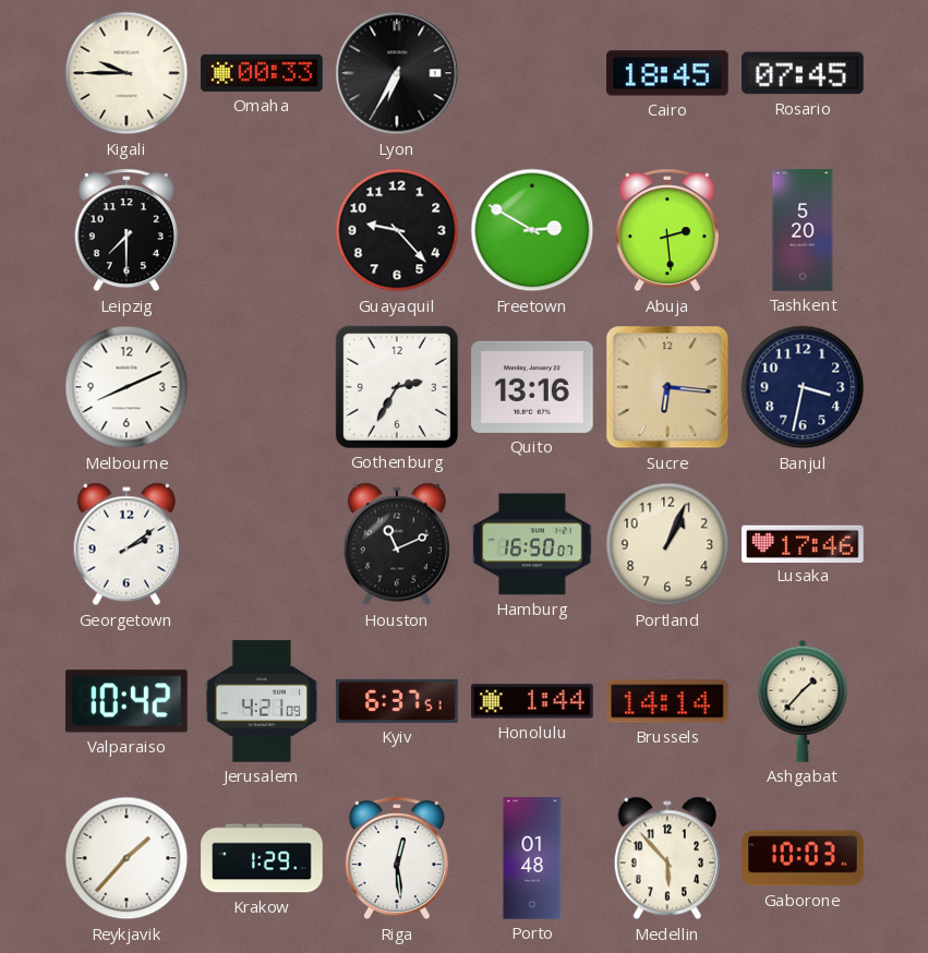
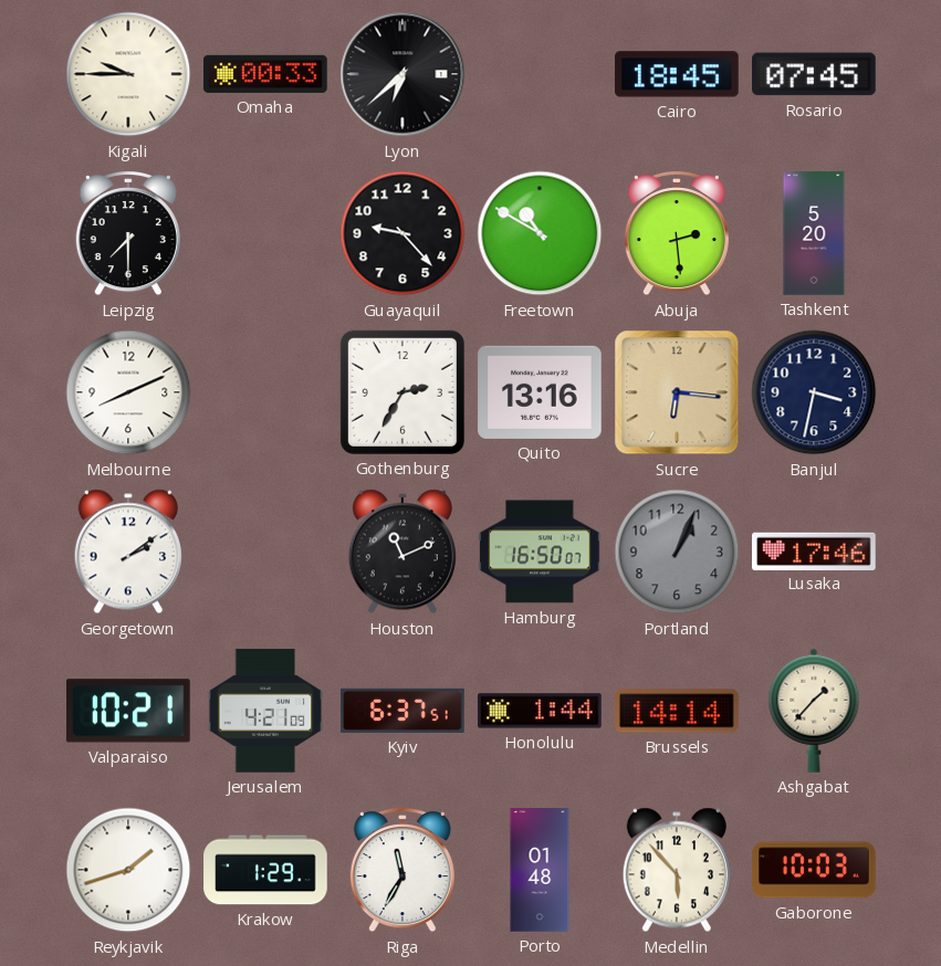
Lyon: 6:35 -> 6:38
Freetown: 2:50 -> 10:50
Portland dial: cream -> grey
Valparaiso: 10:42 -> 10:21
Reykjavik: 1:37 -> 1:42
Riga: 12:29 -> 11:35
